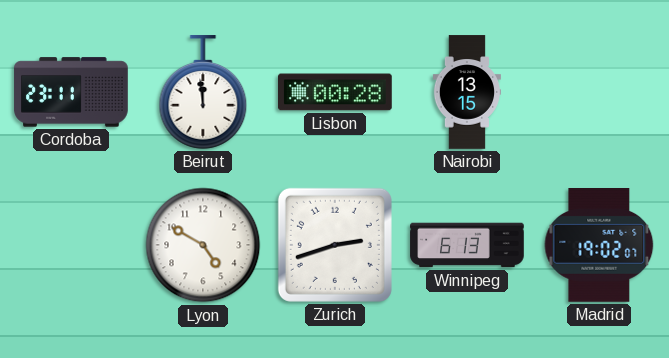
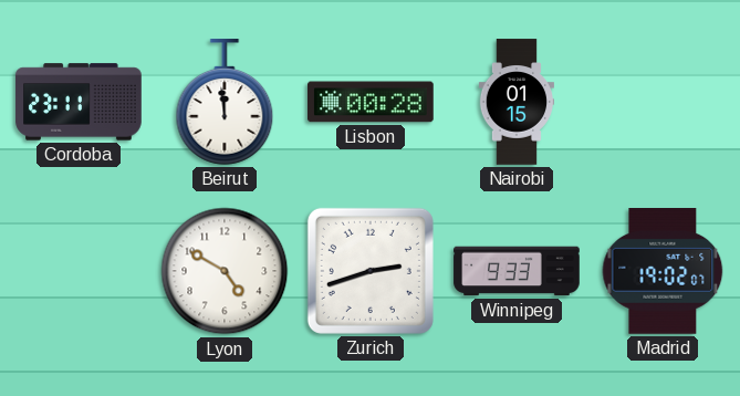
Nairobi: 13:15 -> 01:15
Winnipeg: 6:13 -> 9:33
